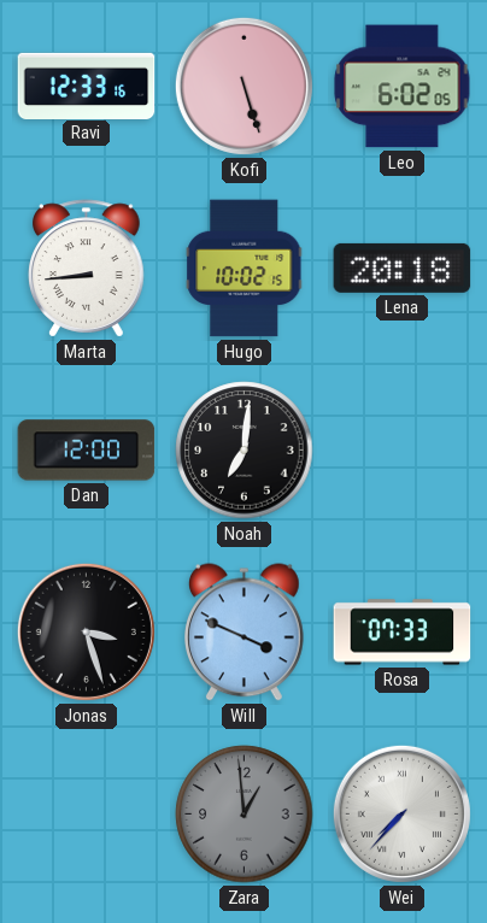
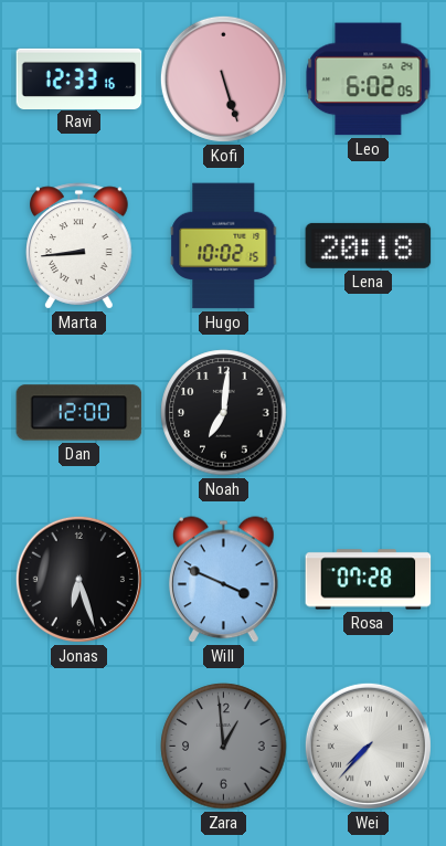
Jonas: 3:27 -> 6:27
Rosa: 07:33 -> 07:28
